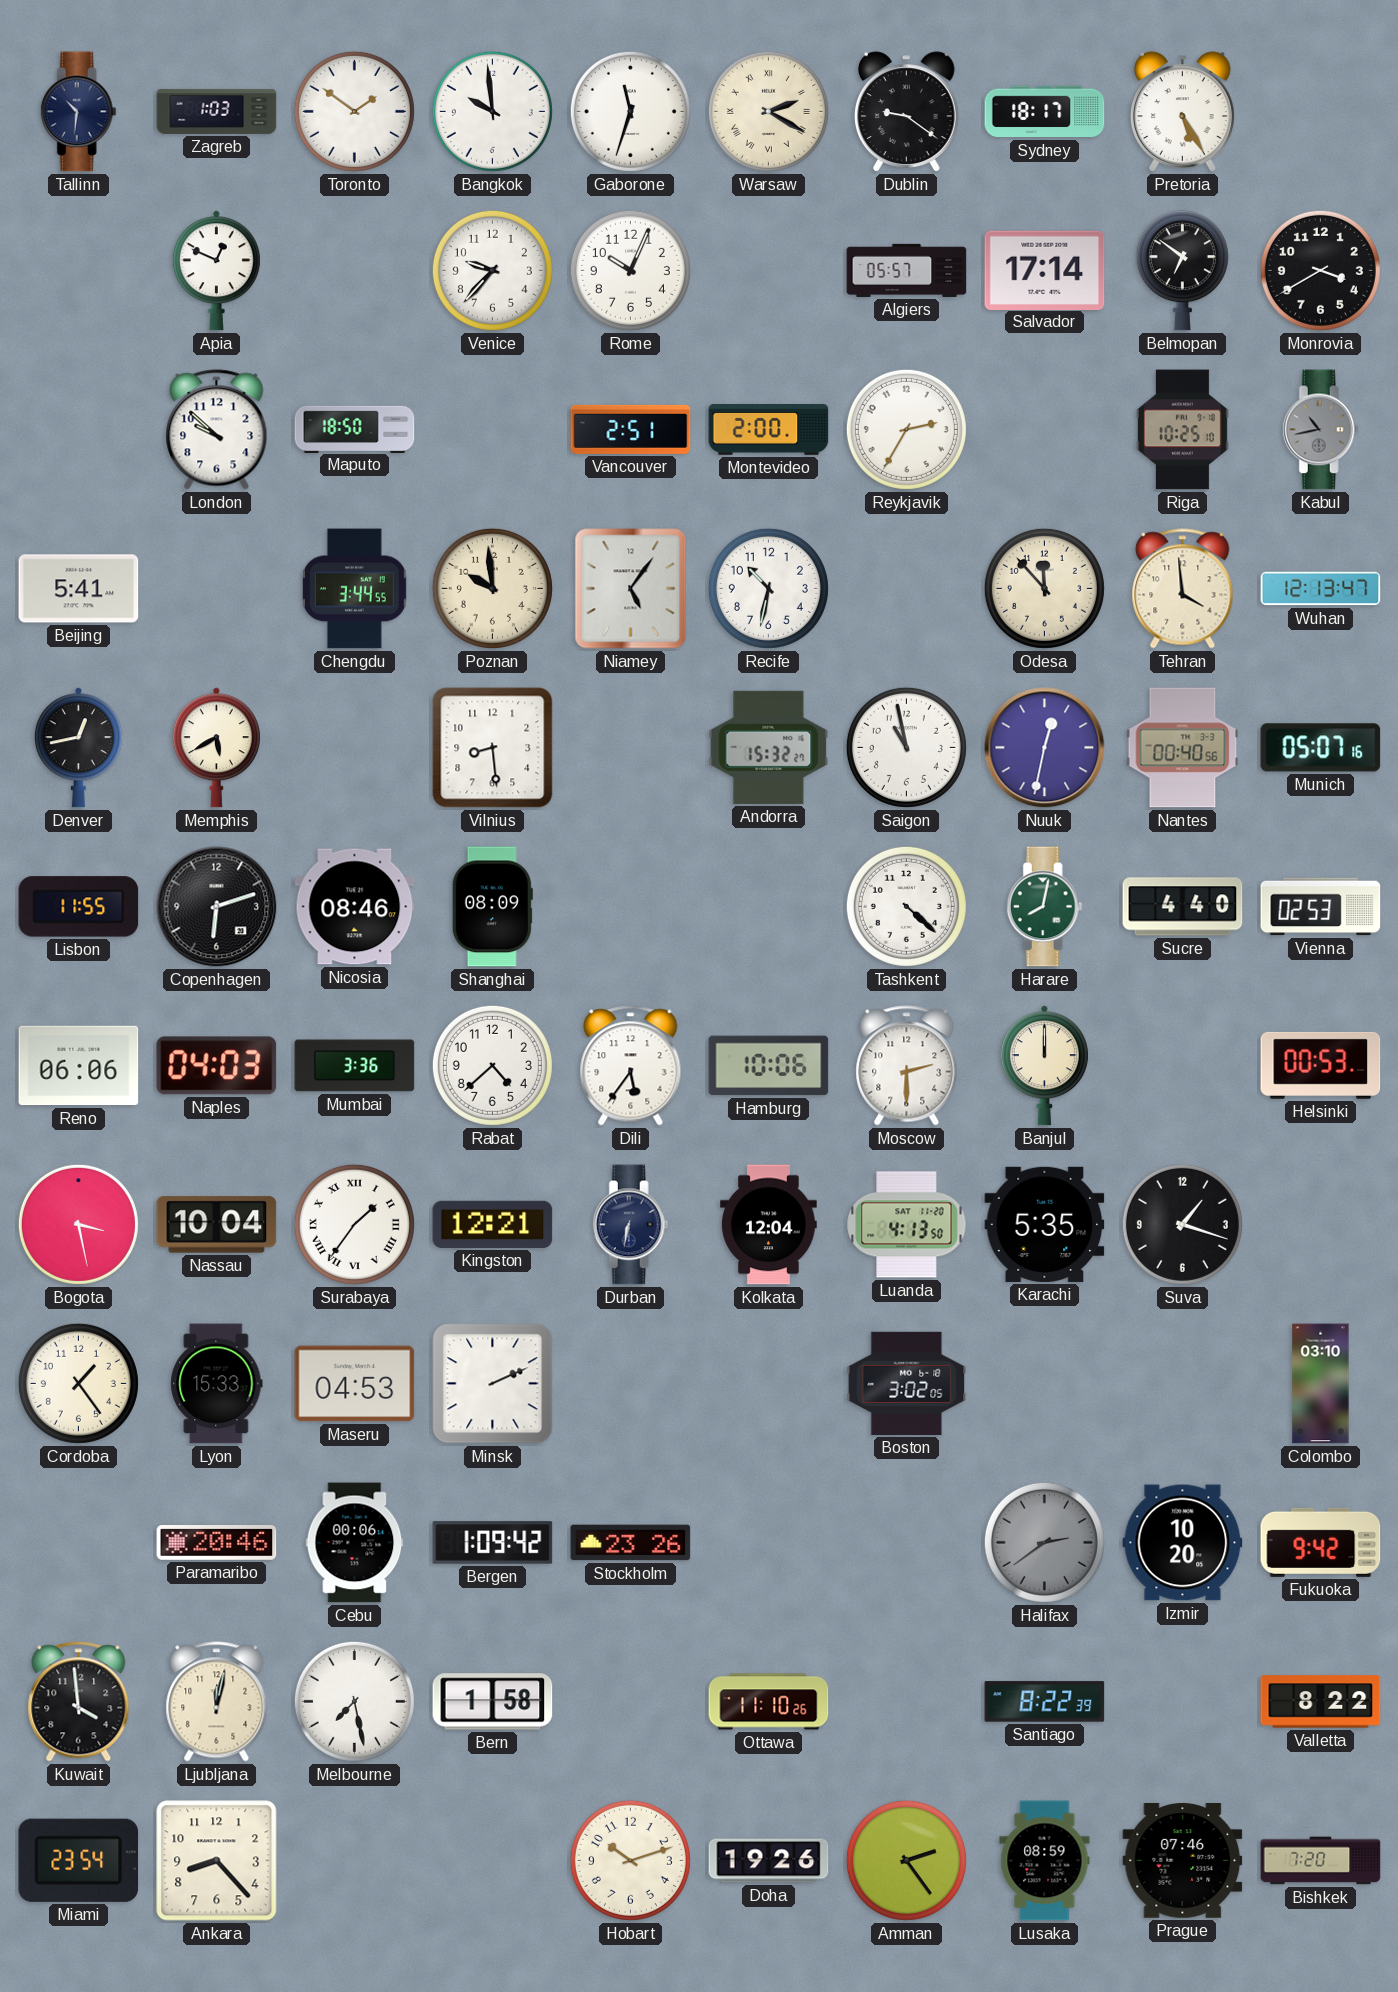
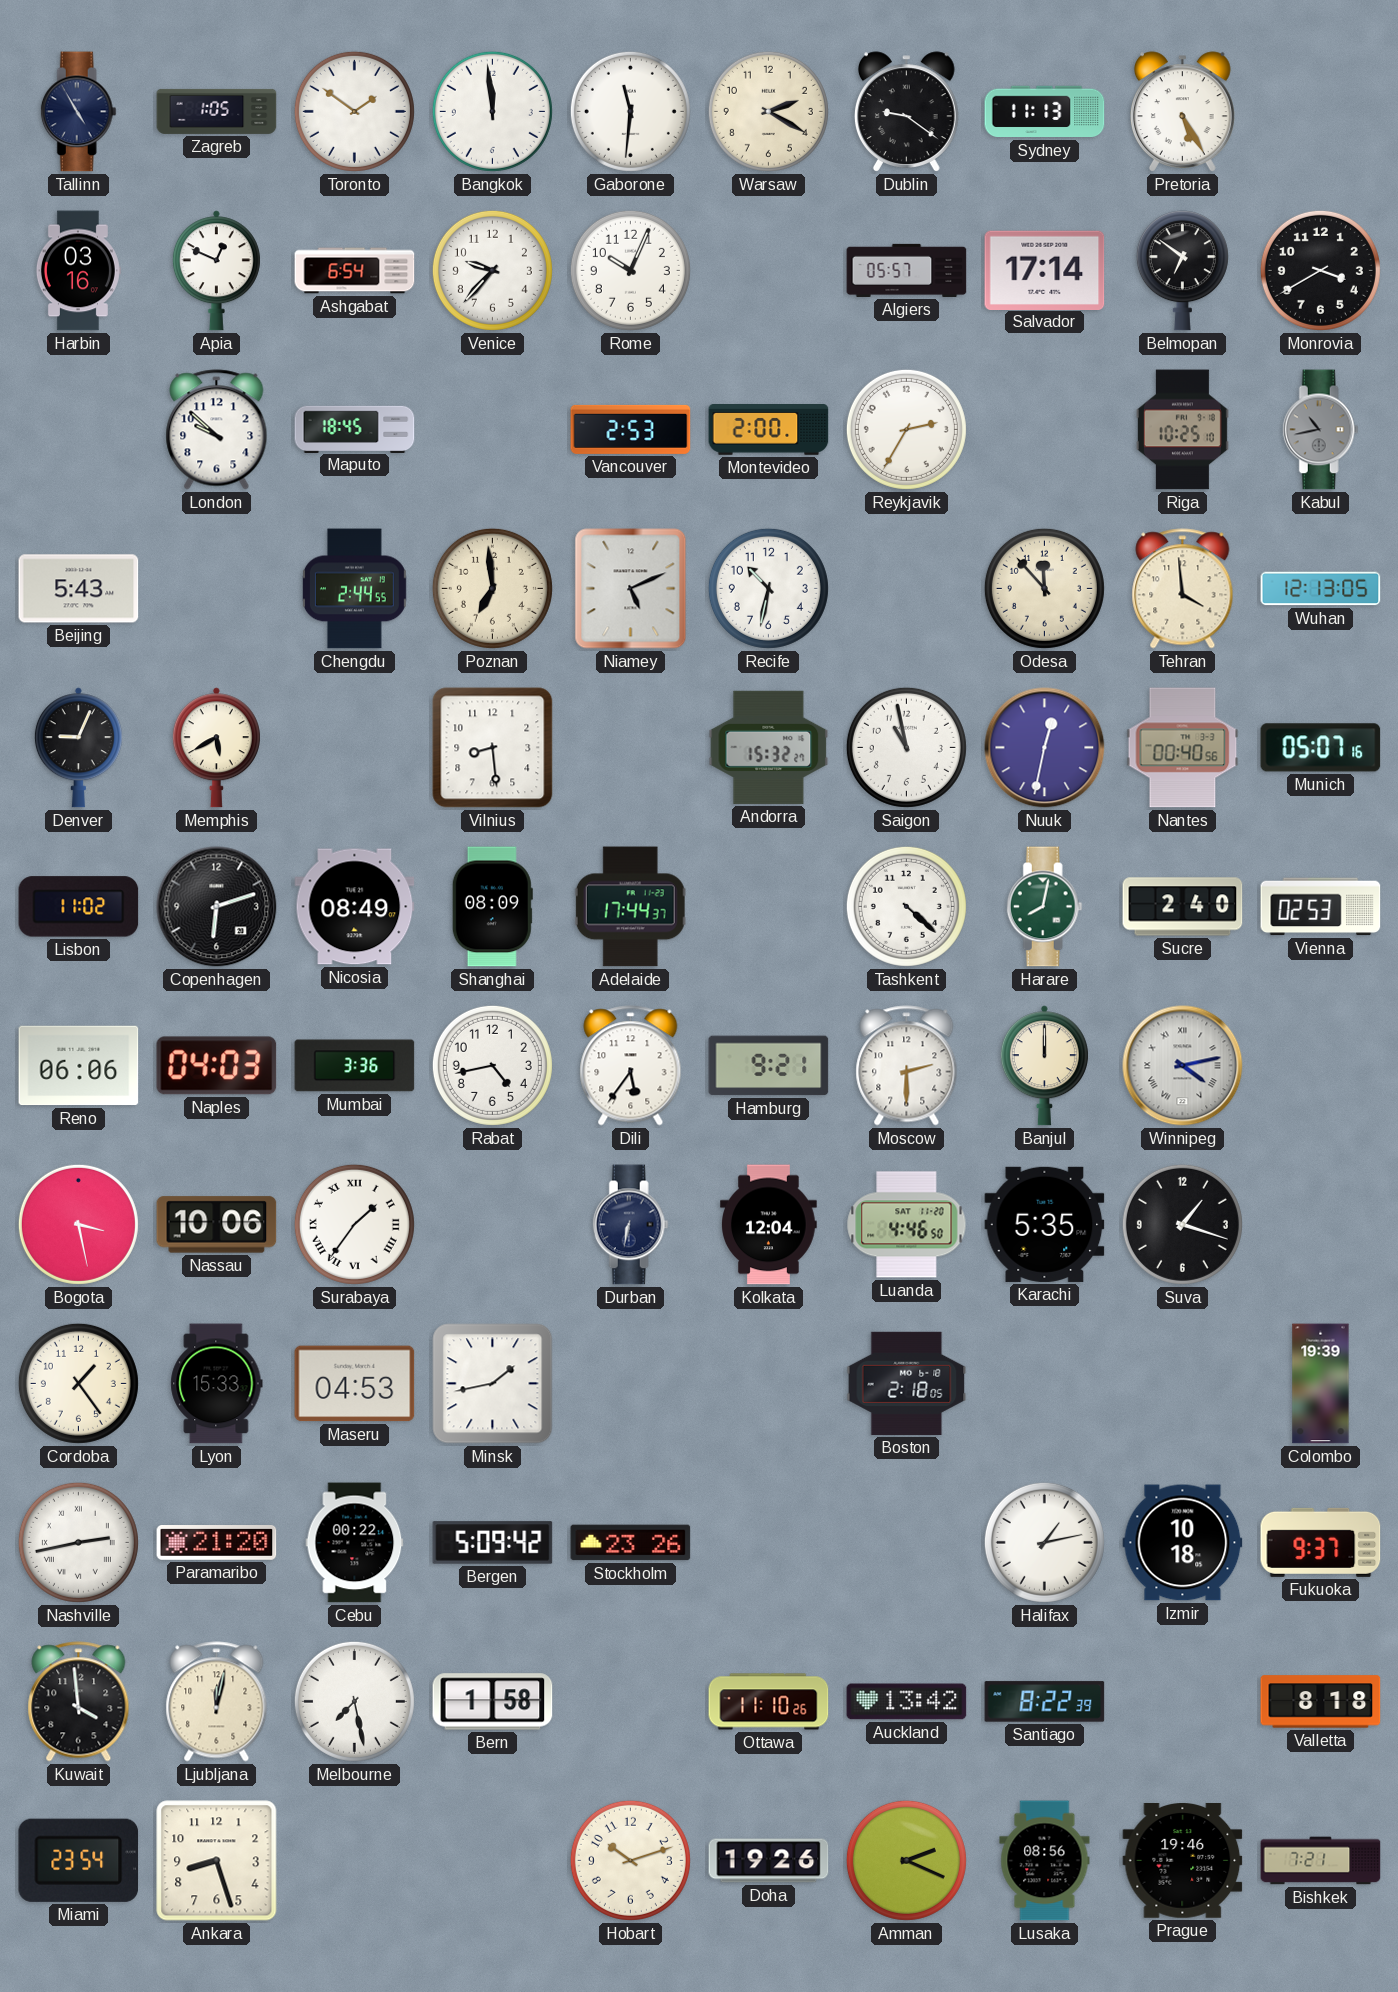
Tallinn: 10:31 -> 4:55
Zagreb: 1:03 -> 1:05
Bangkok: 9:59 -> 11:59
Gaborone: 11:33 -> 11:31
Warsaw numerals: Roman -> Arabic
Sydney: 18:17 -> 11:13
Harbin: none -> 03:16
Ashgabat: none -> 6:54
Maputo: 18:50 -> 18:45
Vancouver: 2:51 -> 2:53
Beijing: 5:41 -> 5:43
Chengdu: 3:44 -> 2:44
Poznan: 9:59 -> 6:59
Niamey: 5:06 -> 5:11
Wuhan: 12:13:47 -> 12:13:05
Denver: 12:43 -> 9:04
Lisbon: 11:55 -> 11:02
Nicosia: 08:46 -> 08:49
Adelaide: none -> 17:44
Sucre: 4:40 -> 2:40
Rabat: 4:38 -> 4:43
Hamburg: 10:06 -> 9:21
Winnipeg: none -> 4:13
Helsinki: 00:53 -> none
Nassau: 10:04 -> 10:06
Kingston: 12:21 -> none
Luanda: 4:13 -> 4:46
Minsk: 2:11 -> 1:43
Boston: 3:02 -> 2:18
Colombo: 03:10 -> 19:39
Nashville: none -> 2:43
Paramaribo: 20:46 -> 21:20
Cebu: 00:06 -> 00:22
Bergen: 1:09 -> 5:09
Halifax: 2:39 -> 1:13
Halifax dial: grey -> white
Izmir: 10:20 -> 10:18
Fukuoka: 9:42 -> 9:37
Auckland: none -> 13:42
Valletta: 8:22 -> 8:18
Ankara: 8:23 -> 8:27
Amman: 2:24 -> 2:19
Lusaka: 08:59 -> 08:56
Prague: 07:46 -> 19:46
Bishkek: 7:20 -> 7:21
